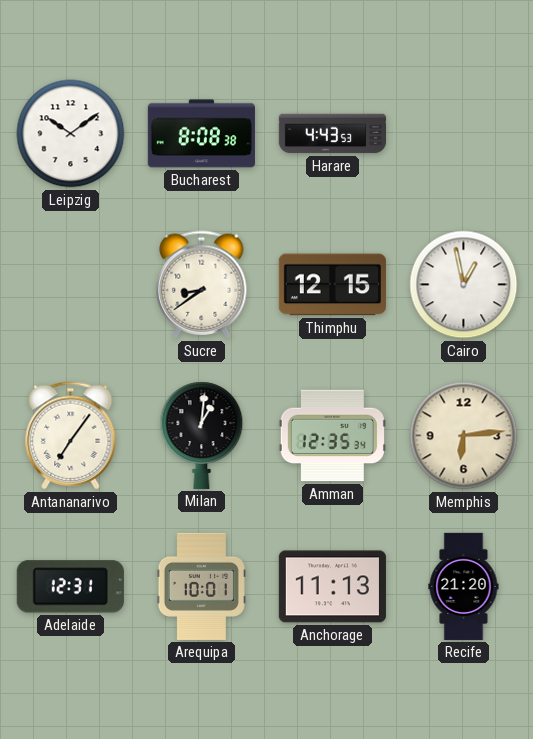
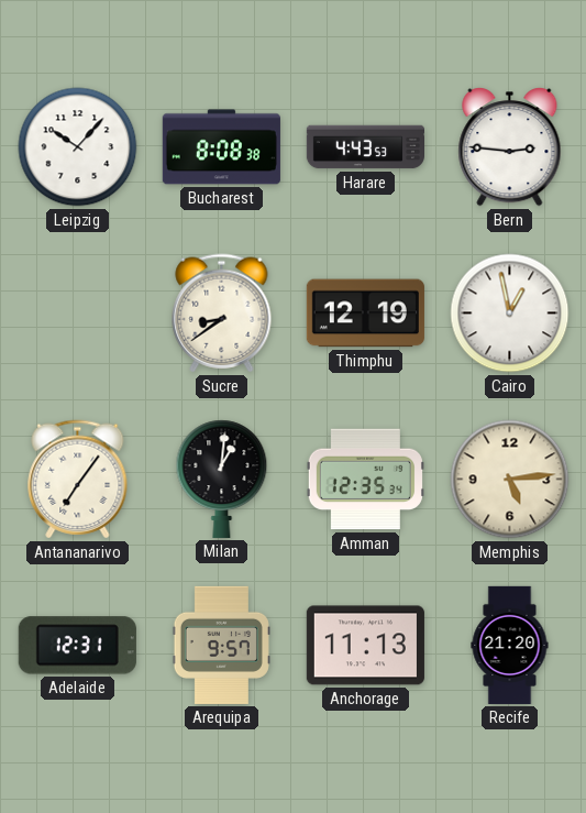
Leipzig: 10:09 -> 10:07
Bern: none -> 2:46
Thimphu: 12:15 -> 12:19
Memphis: 6:14 -> 5:14
Arequipa: 10:01 -> 9:57
